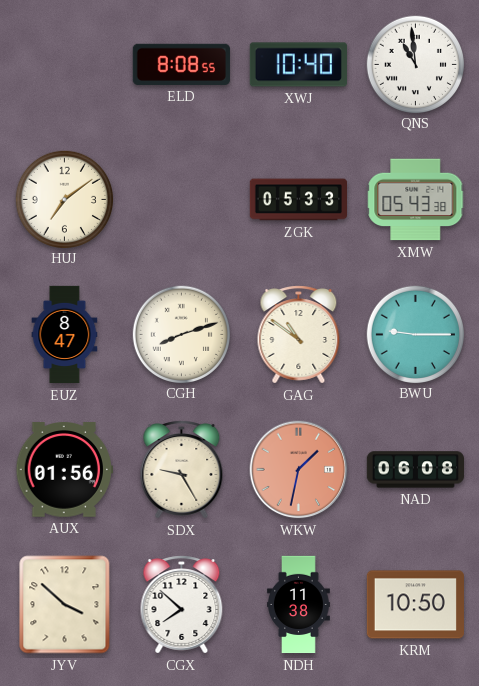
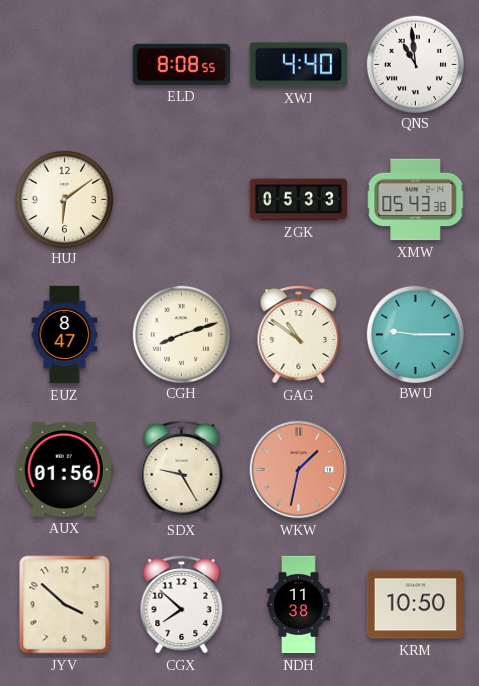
XWJ: 10:40 -> 4:40
HUJ: 7:09 -> 6:09
NAD: 06:08 -> none
